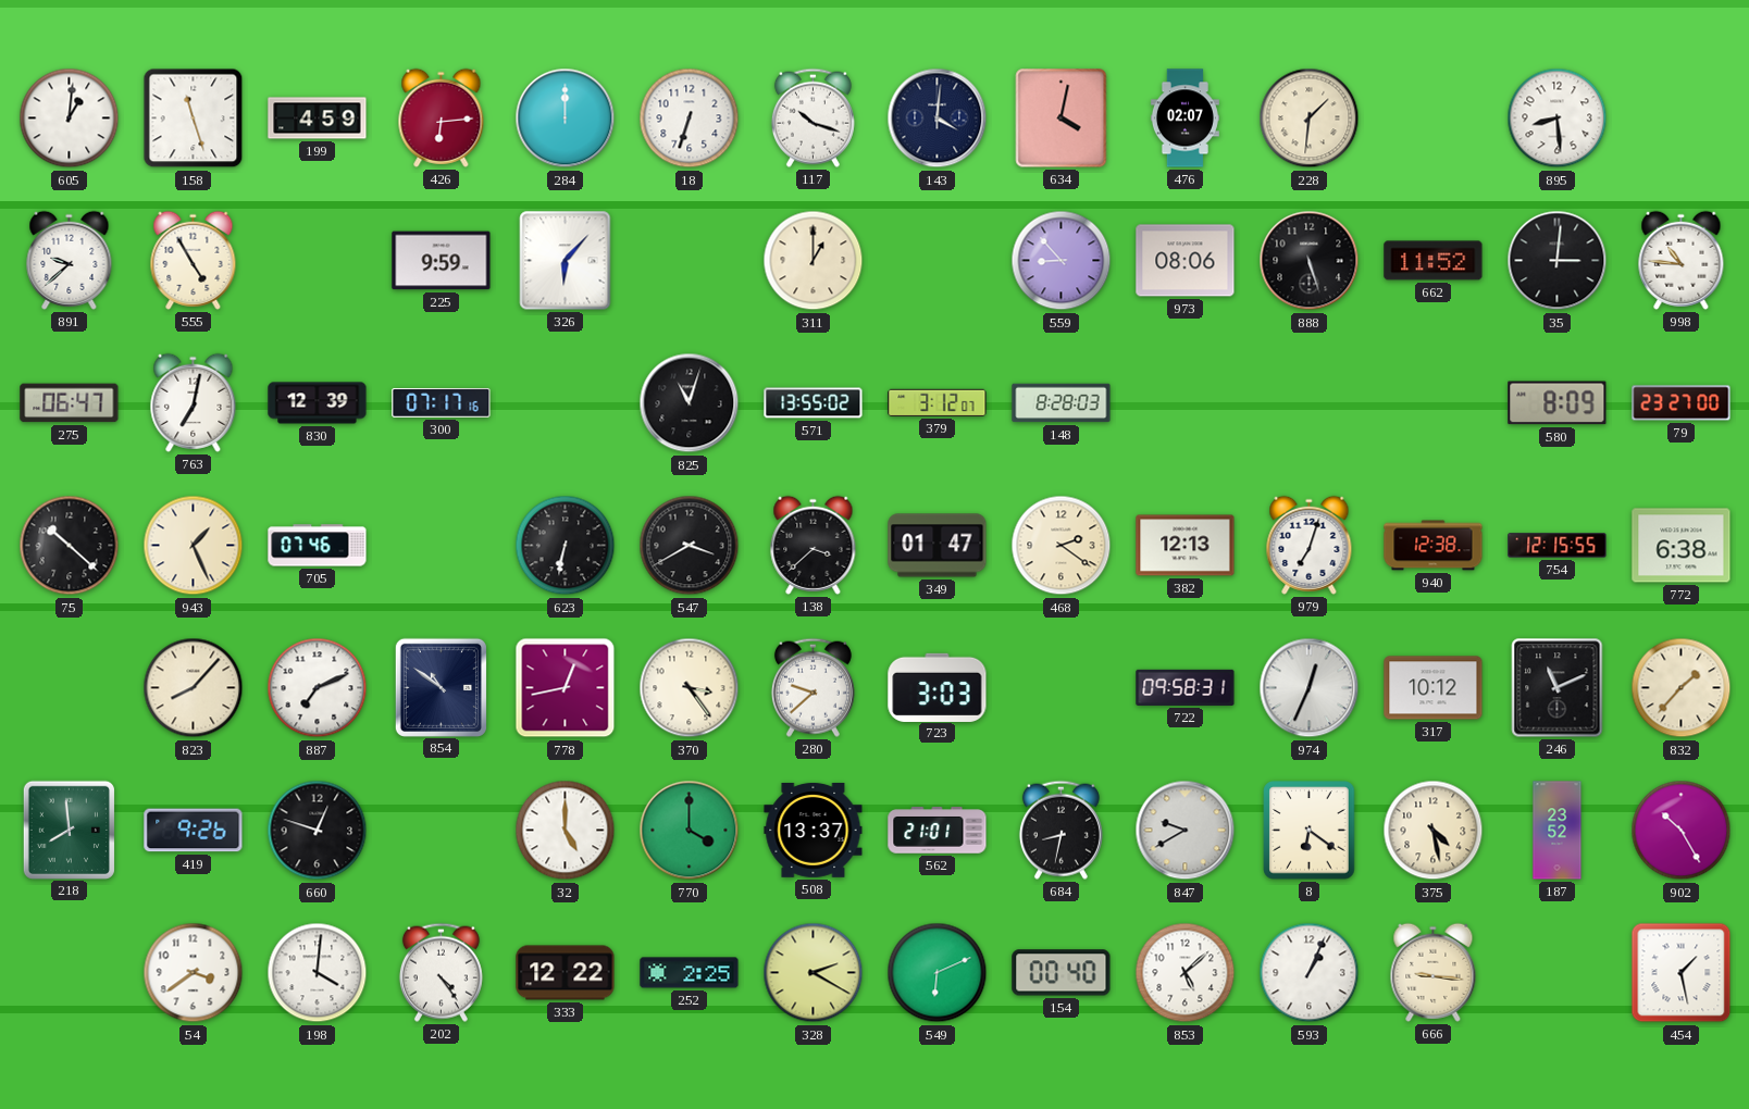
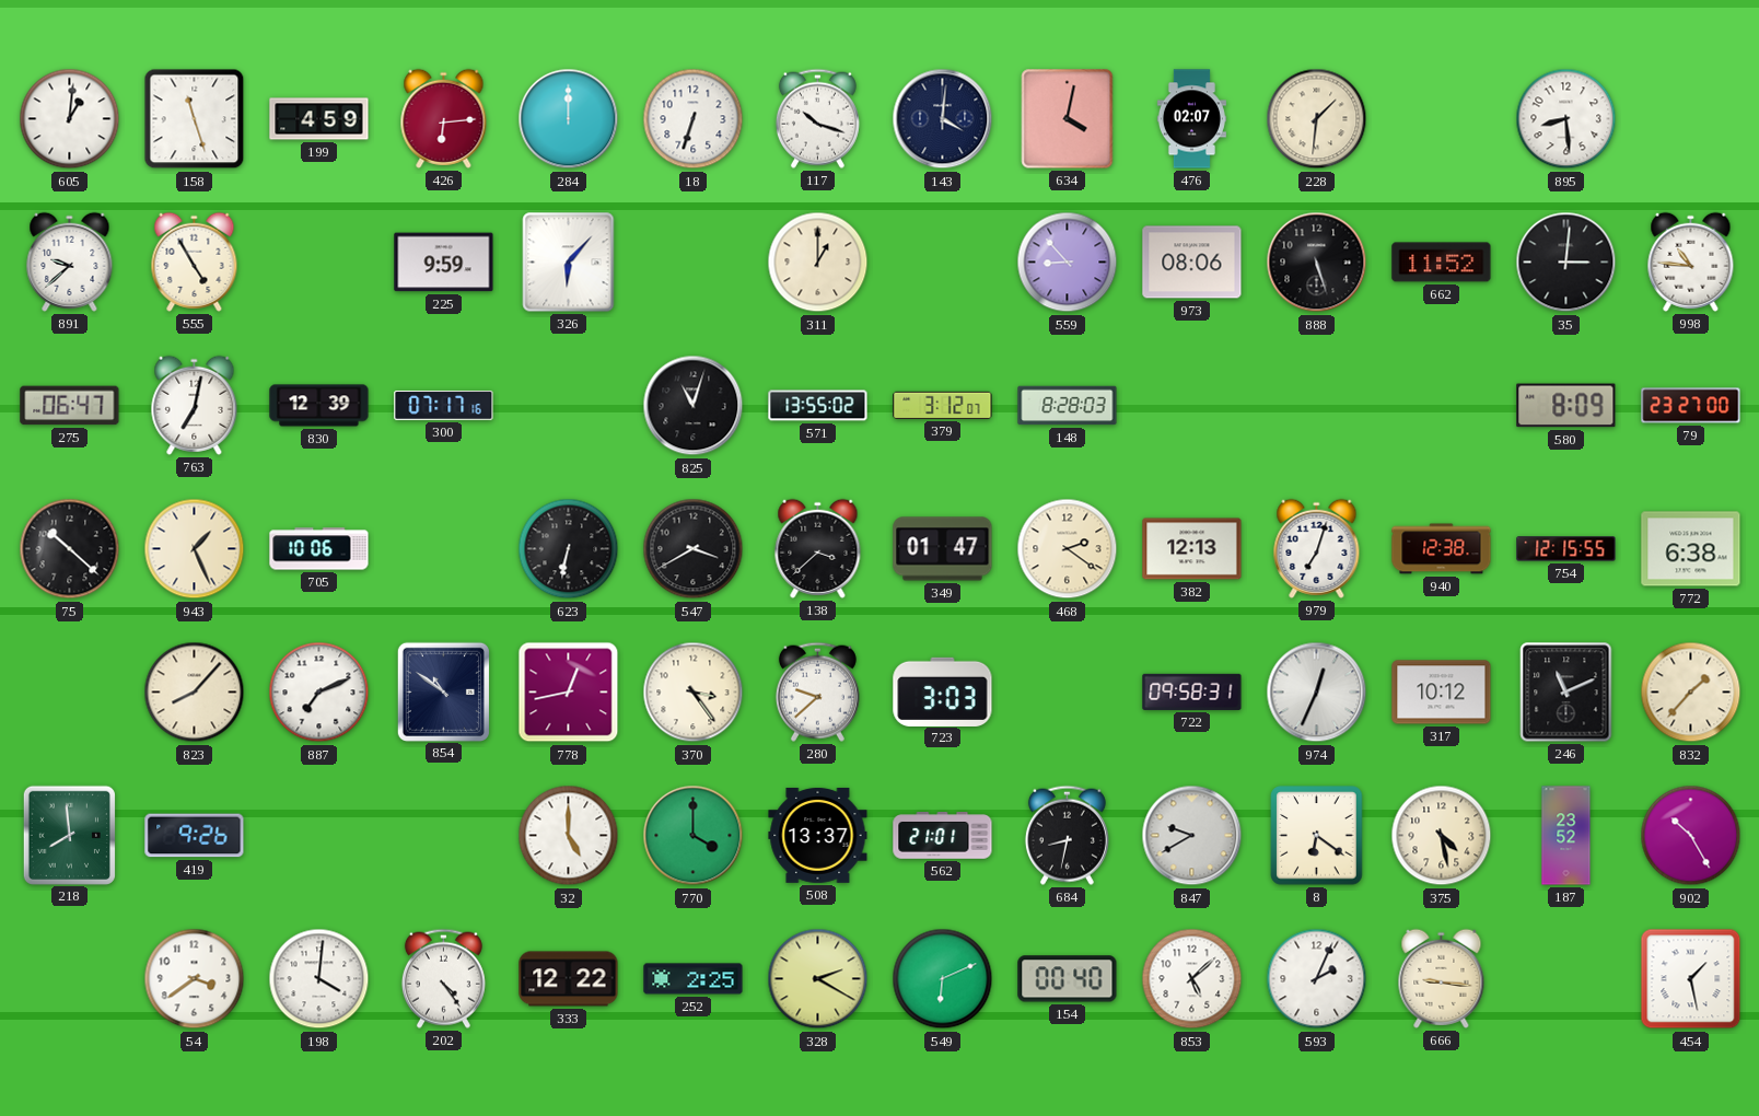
705: 07:46 -> 10:06
660: 12:48 -> none
593: 1:04 -> 2:04
